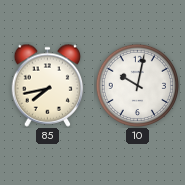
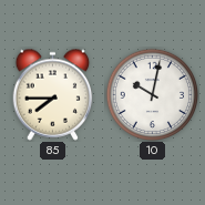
85: 7:43 -> 7:45
